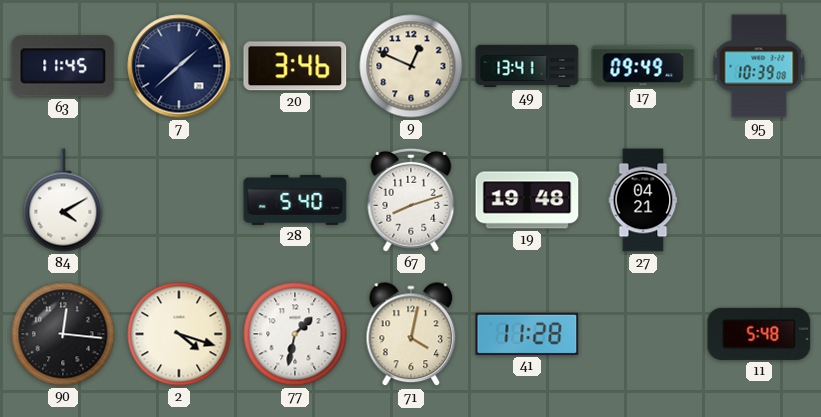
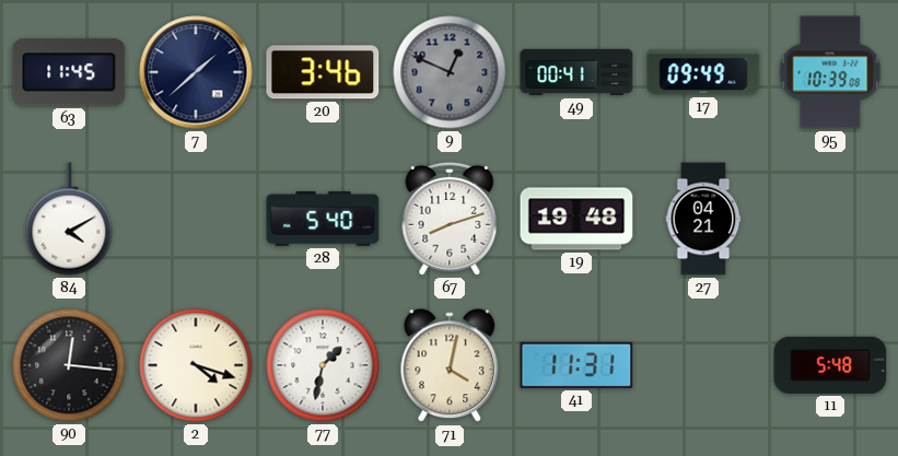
9 dial: cream -> grey
49: 13:41 -> 00:41
41: 11:28 -> 11:31
